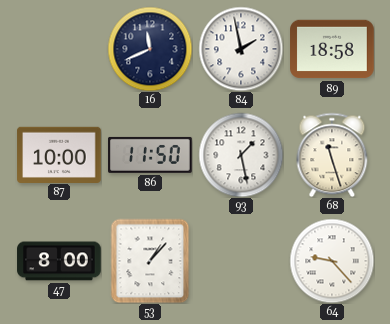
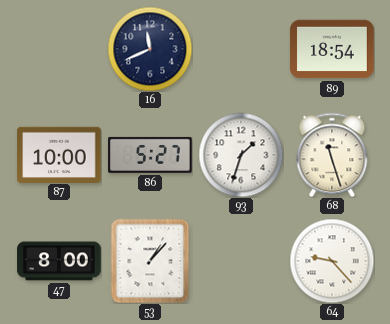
84: 1:58 -> none
89: 18:58 -> 18:54
86: 11:50 -> 5:27
93: 1:28 -> 1:33
